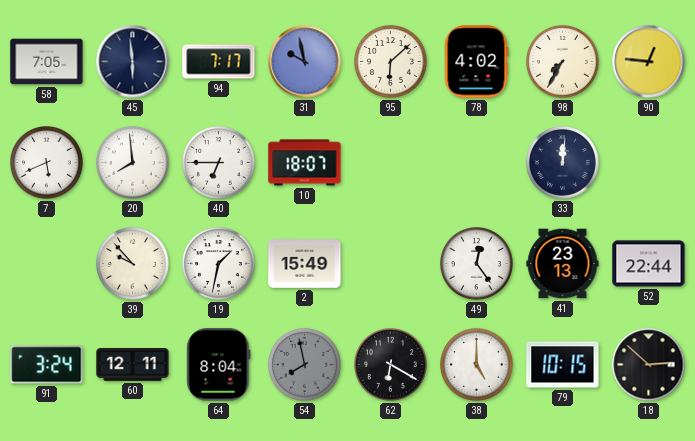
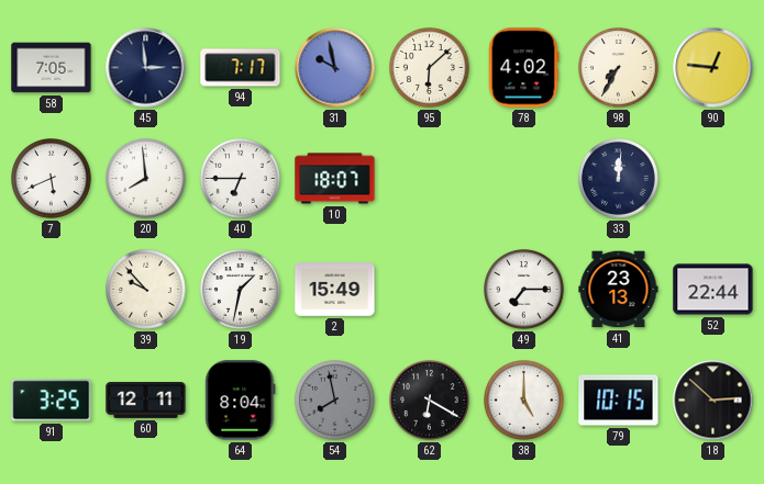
45: 5:59 -> 2:59
49: 12:24 -> 7:15
91: 3:24 -> 3:25
